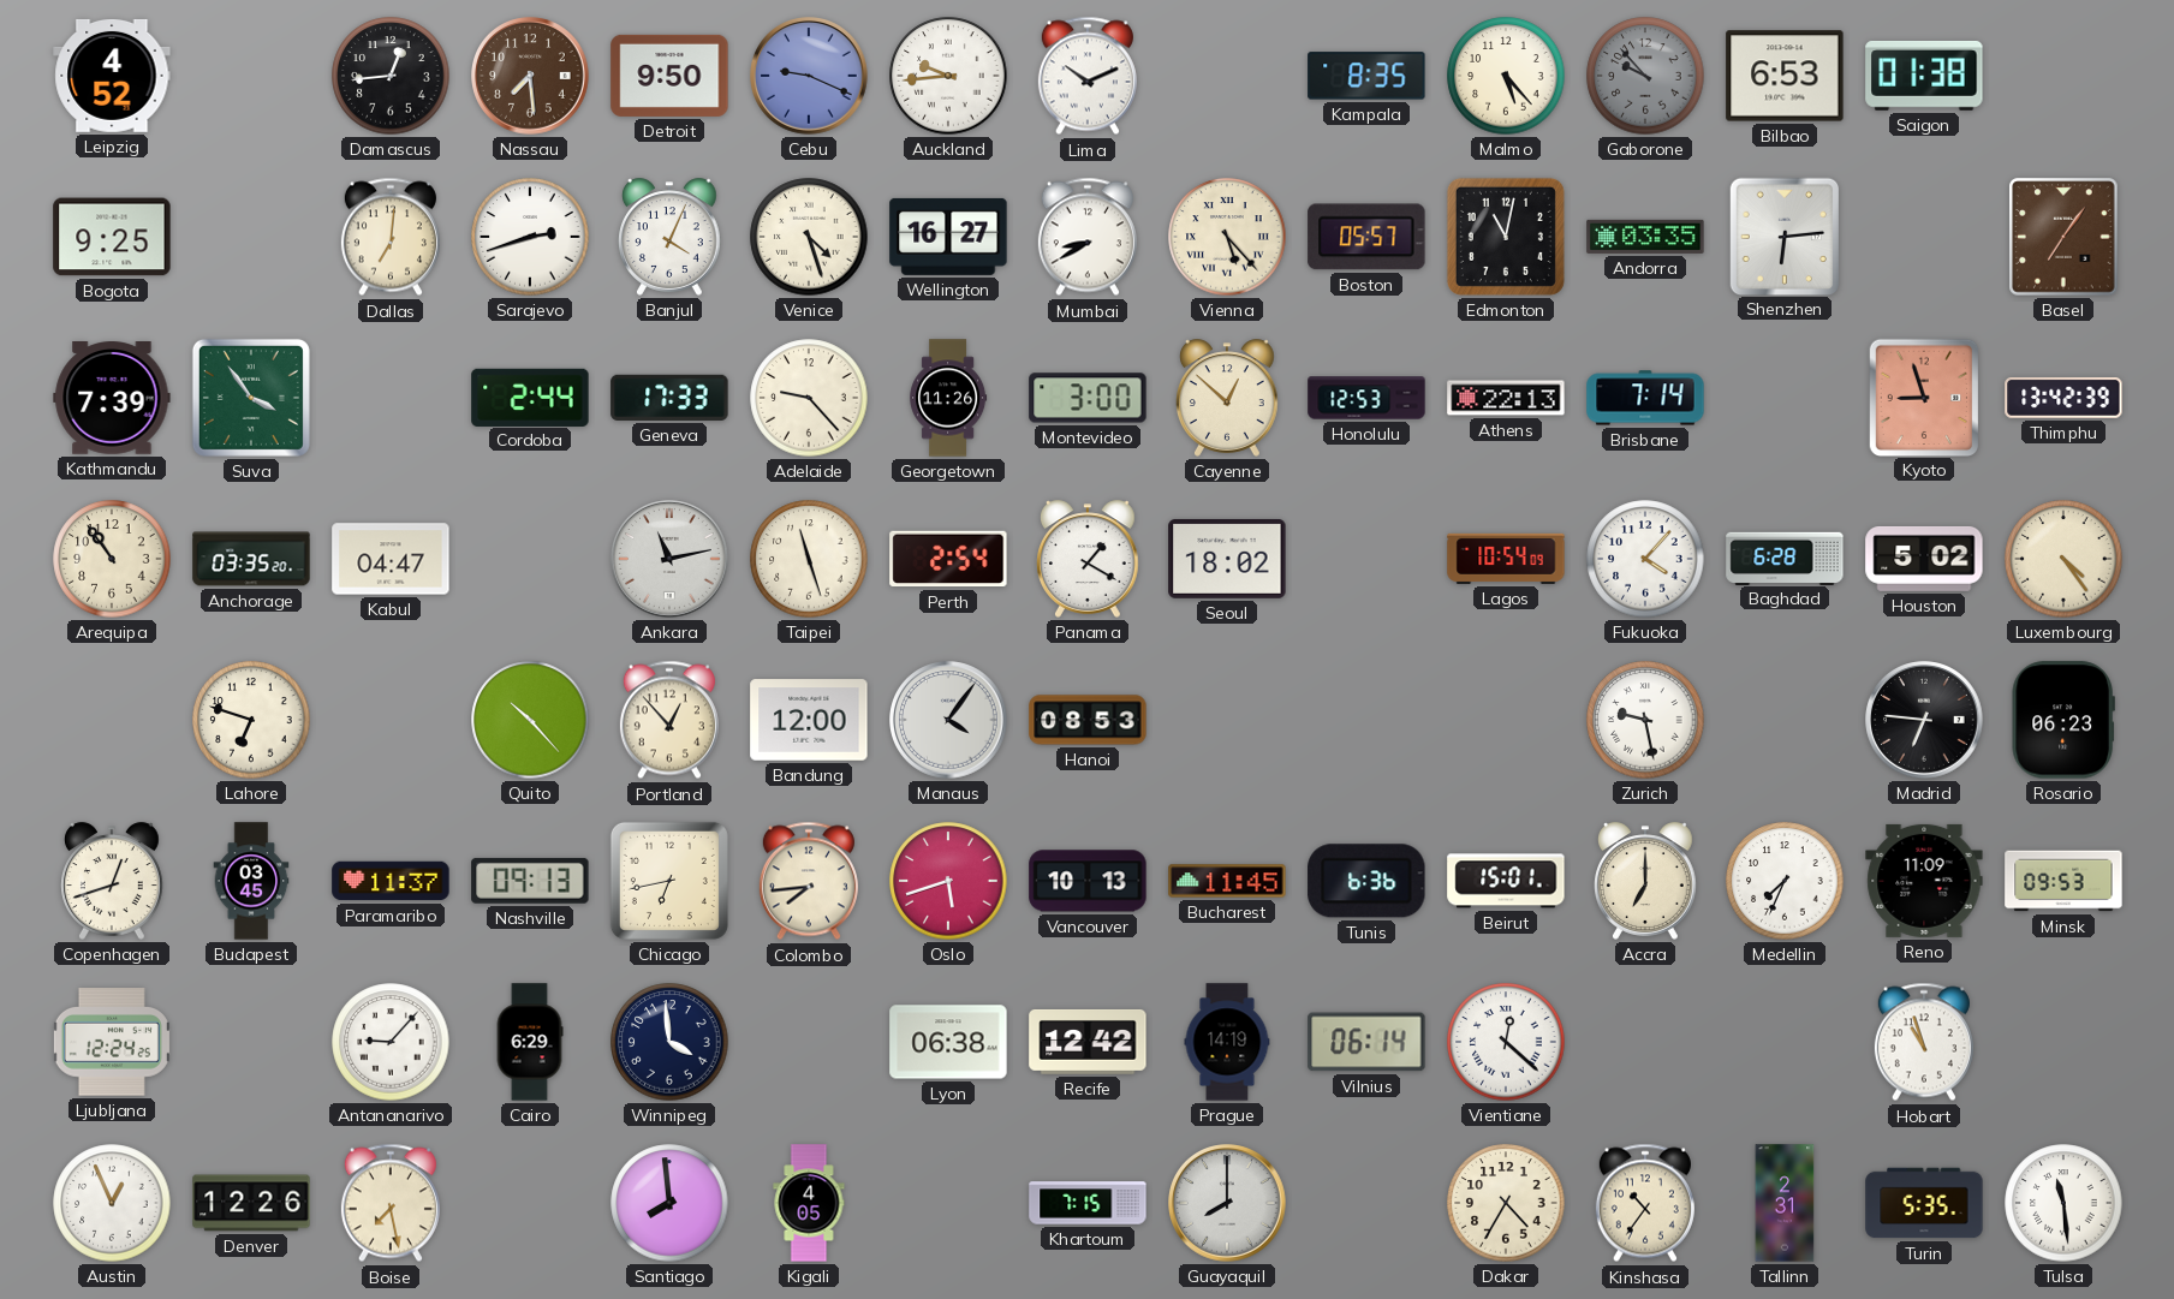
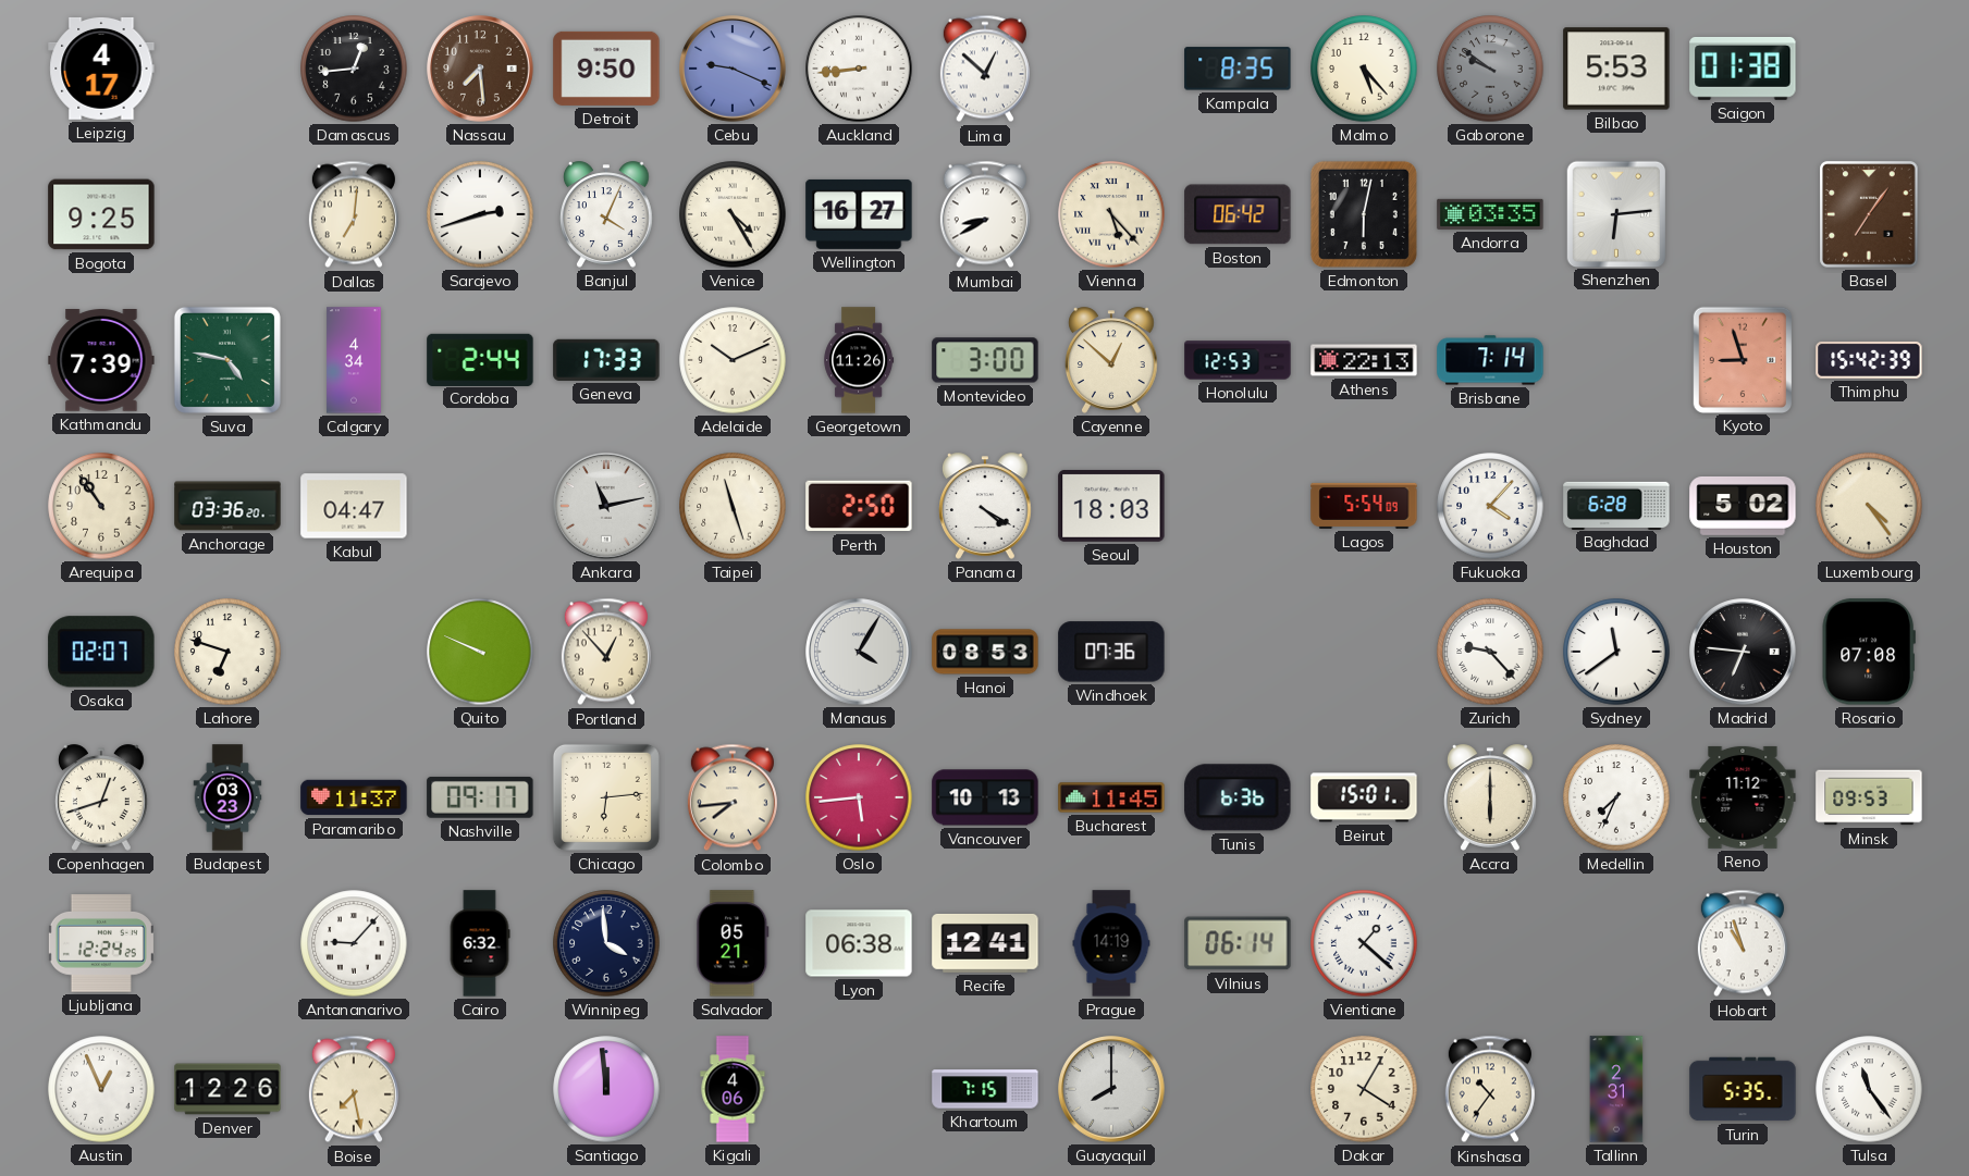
Leipzig: 4:52 -> 4:17
Auckland: 9:44 -> 8:44
Lima: 10:11 -> 12:52
Gaborone: 9:53 -> 9:51
Bilbao: 6:53 -> 5:53
Venice: 4:27 -> 4:25
Boston: 05:57 -> 06:42
Edmonton: 11:02 -> 6:02
Suva: 3:54 -> 4:47
Calgary: none -> 4:34
Adelaide: 9:23 -> 10:11
Thimphu: 13:42 -> 15:42
Anchorage: 03:35 -> 03:36
Perth: 2:54 -> 2:50
Panama: 1:20 -> 4:20
Seoul: 18:02 -> 18:03
Lagos: 10:54 -> 5:54
Osaka: none -> 02:07
Quito: 10:23 -> 9:49
Bandung: 12:00 -> none
Manaus: 4:06 -> 4:05
Windhoek: none -> 07:36
Zurich: 9:28 -> 9:23
Sydney: none -> 11:39
Rosario: 06:23 -> 07:08
Budapest: 03:45 -> 03:23
Nashville: 09:13 -> 09:17
Chicago: 6:43 -> 6:14
Oslo: 5:42 -> 5:44
Accra: 7:00 -> 6:00
Reno: 11:09 -> 11:12
Cairo: 6:29 -> 6:32
Salvador: none -> 05:21
Recife: 12:42 -> 12:41
Vientiane: 12:22 -> 1:22
Santiago: 7:59 -> 11:59
Kigali: 4:05 -> 4:06
Dakar: 4:35 -> 4:05
Tulsa: 11:29 -> 11:24
